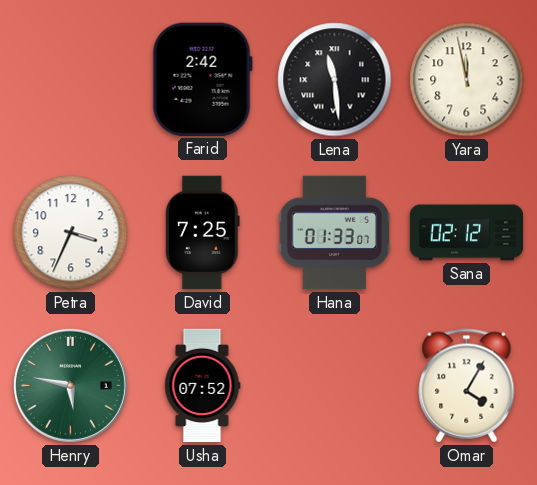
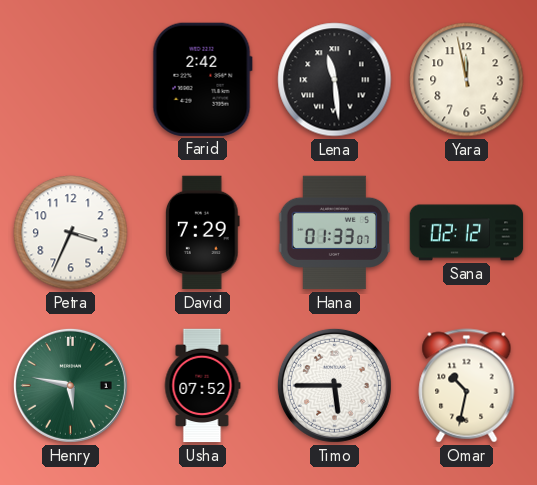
David: 7:25 -> 7:29
Timo: none -> 5:45
Omar: 4:05 -> 10:32
